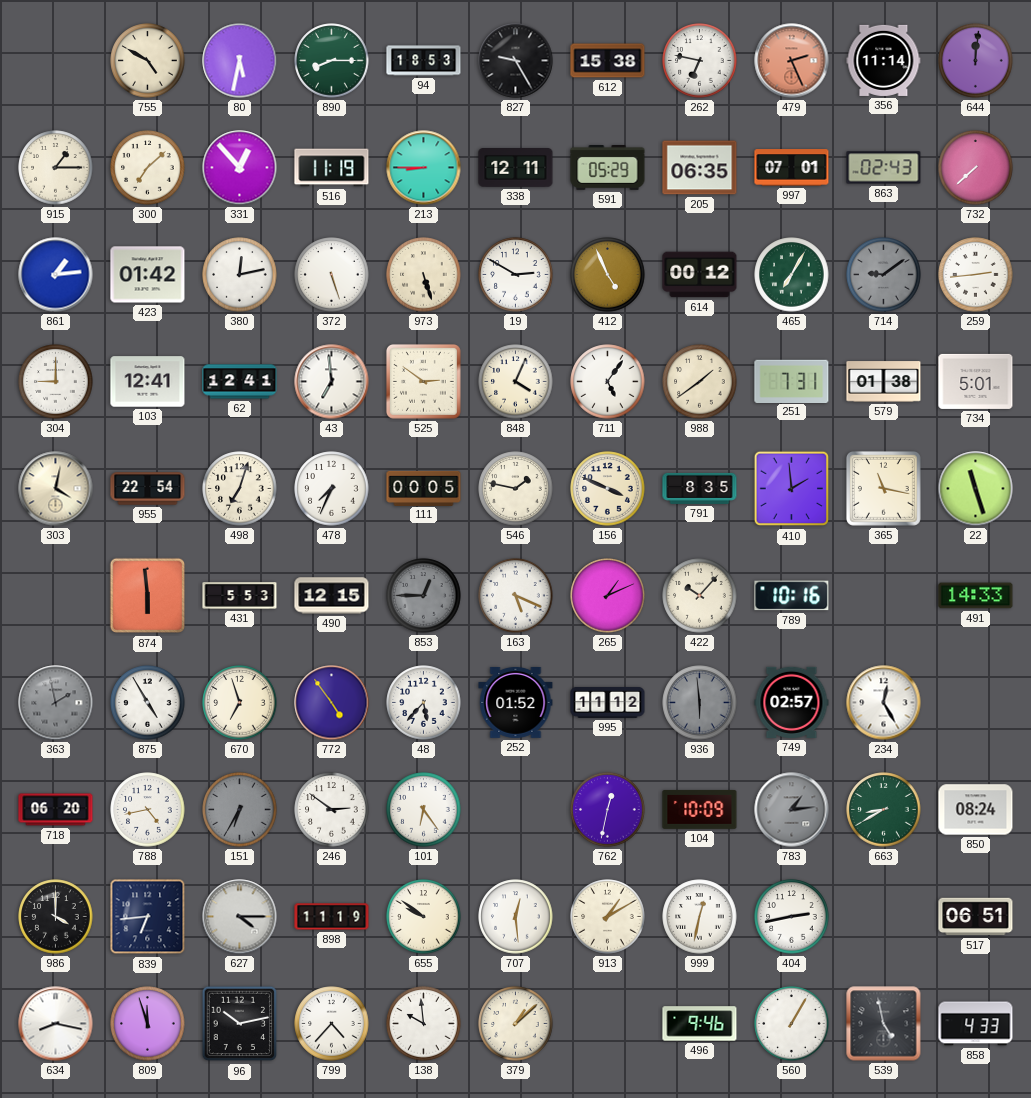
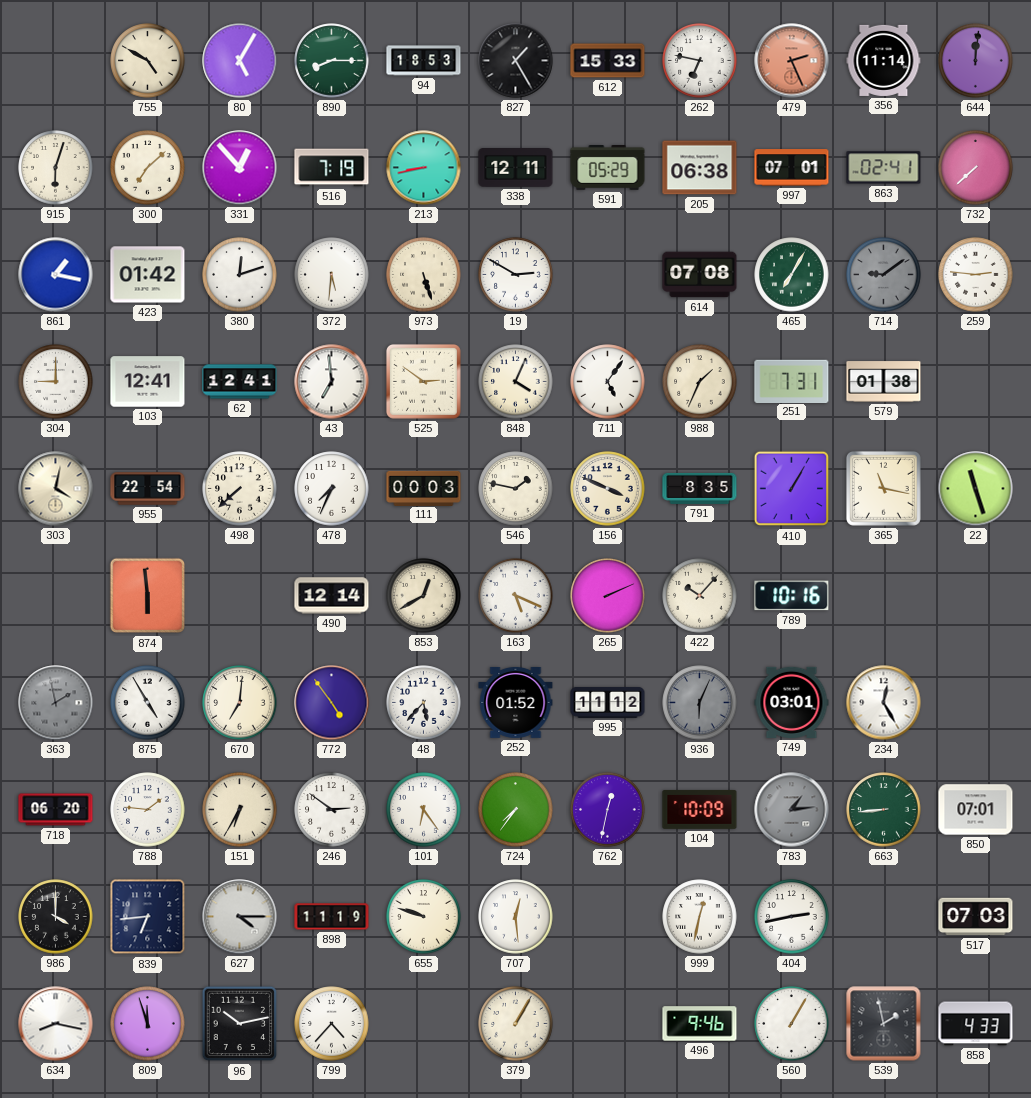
80: 5:32 -> 5:05
827: 9:25 -> 1:25
612: 15:38 -> 15:33
915: 1:15 -> 6:03
516: 11:19 -> 7:19
213: 8:45 -> 8:43
205: 06:35 -> 06:38
863: 02:43 -> 02:41
861: 1:14 -> 1:17
380: 12:13 -> 12:12
372: 5:27 -> 5:31
412: 4:56 -> none
614: 00:12 -> 07:08
259: 2:44 -> 2:46
988: 1:39 -> 1:34
734: 5:01 -> none
498: 7:03 -> 7:38
111: 00:05 -> 00:03
410: 1:59 -> 1:05
431: 5:53 -> none
490: 12:15 -> 12:14
853: 12:45 -> 12:40
853 dial: grey -> cream
265: 1:11 -> 2:11
491: 14:33 -> none
670: 6:57 -> 7:01
936: 5:59 -> 6:04
749: 02:57 -> 03:01
788: 4:43 -> 1:46
151 dial: grey -> cream
724: none -> 7:36
663: 8:40 -> 8:44
850: 08:24 -> 07:01
655: 9:51 -> 9:48
913: 1:10 -> none
517: 06:51 -> 07:03
138: 9:59 -> none
379: 1:08 -> 1:05
539: 4:58 -> 1:58
